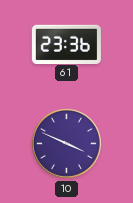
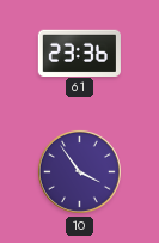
10: 3:49 -> 3:54
